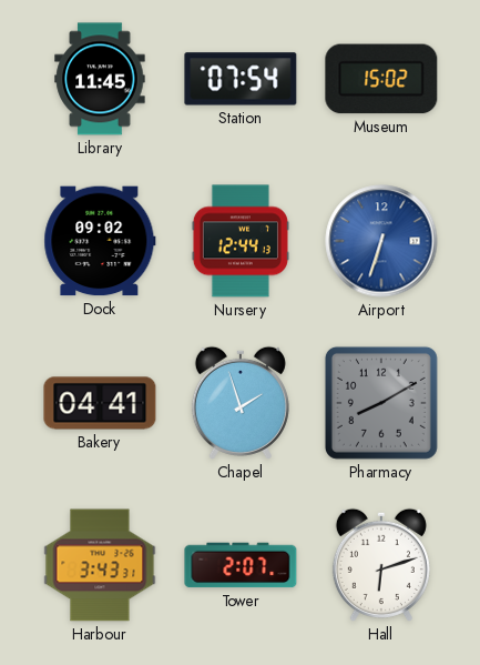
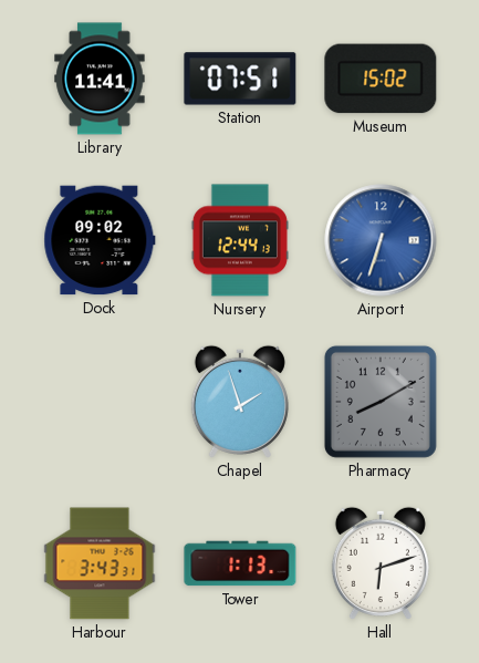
Library: 11:45 -> 11:41
Station: 07:54 -> 07:51
Bakery: 04:41 -> none
Tower: 2:07 -> 1:13
